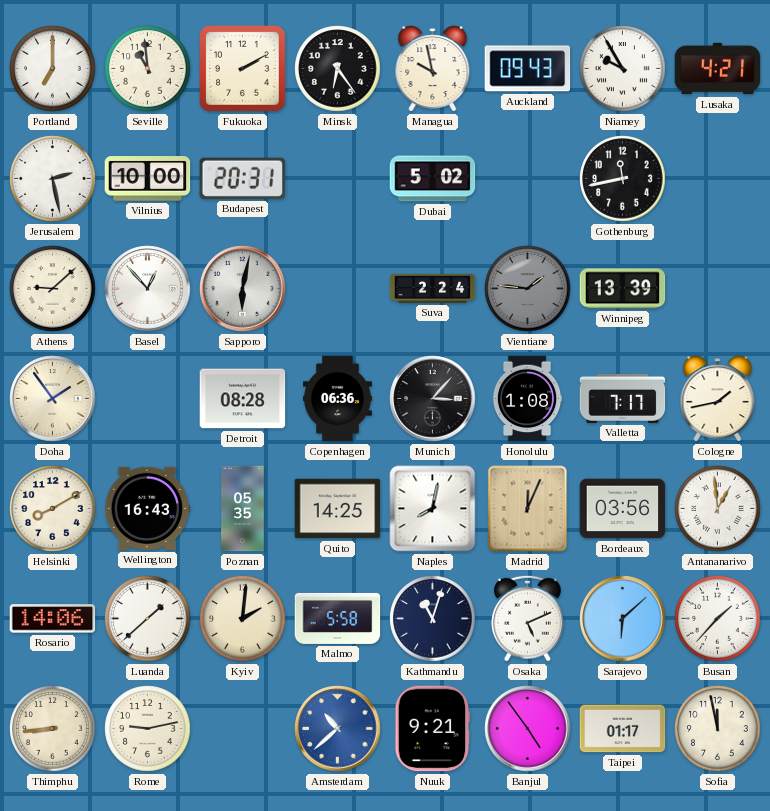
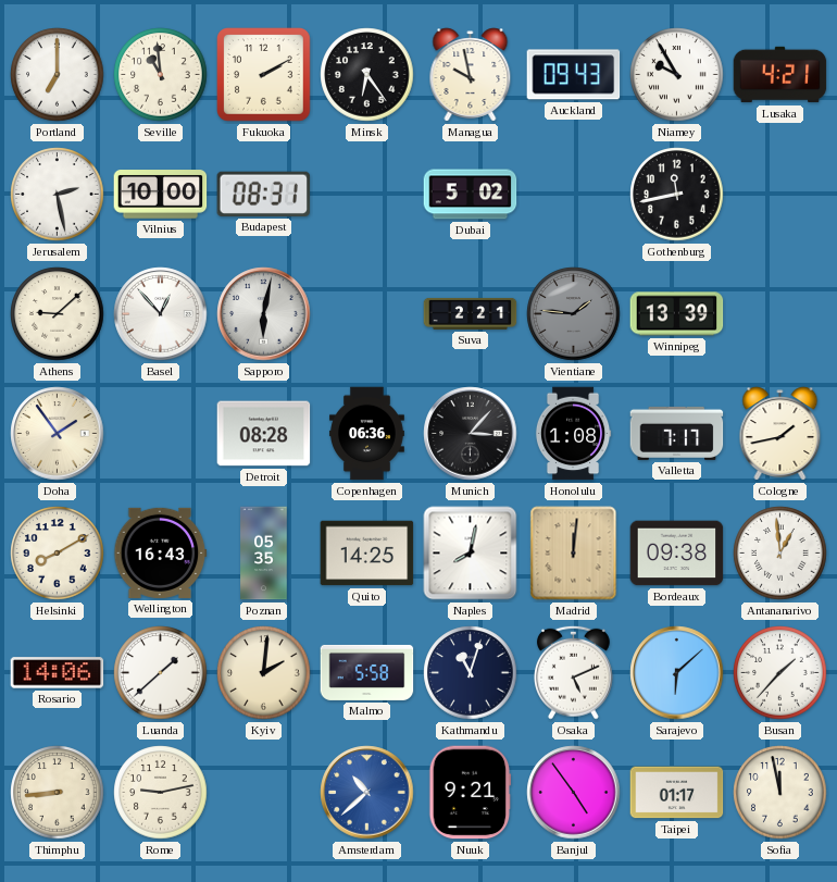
Budapest: 20:31 -> 08:31
Suva: 2:24 -> 2:21
Madrid: 12:04 -> 12:01
Bordeaux: 03:56 -> 09:38
